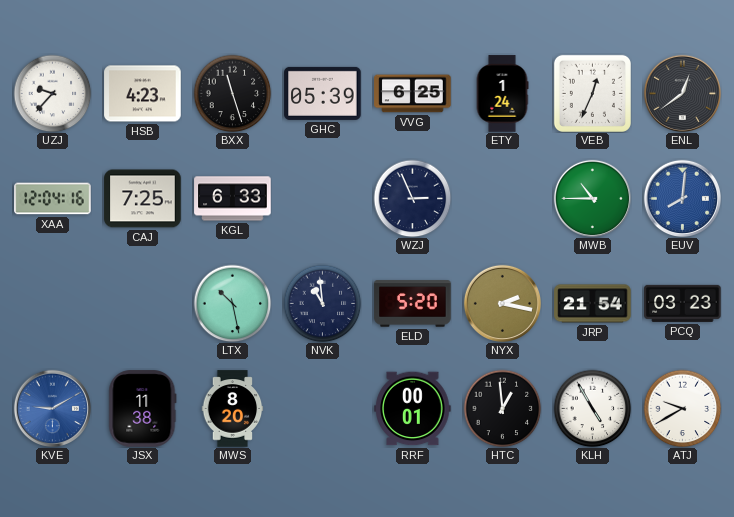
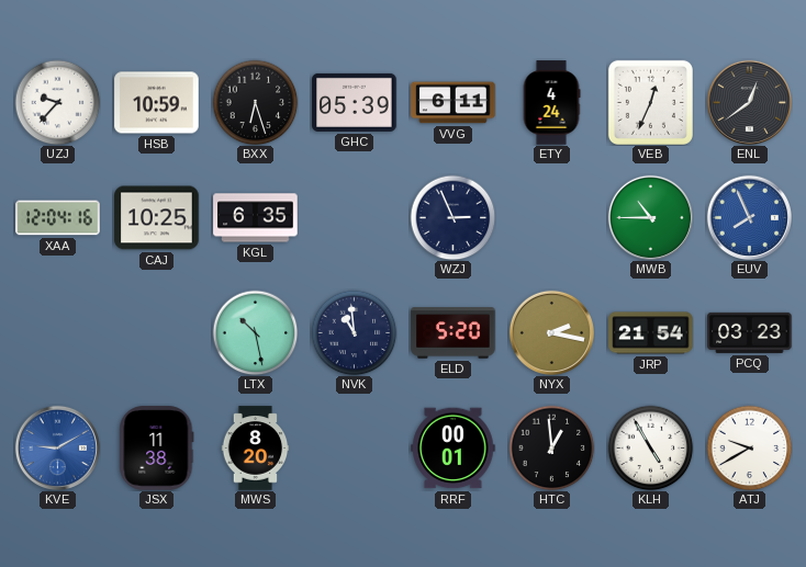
HSB: 4:23 -> 10:59
BXX: 11:27 -> 6:27
VVG: 6:25 -> 6:11
ETY: 1:24 -> 4:24
CAJ: 7:25 -> 10:25
KGL: 6:33 -> 6:35
EUV: 8:01 -> 7:56
